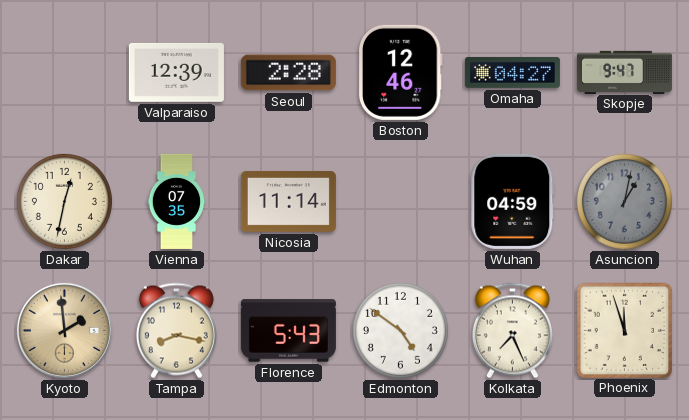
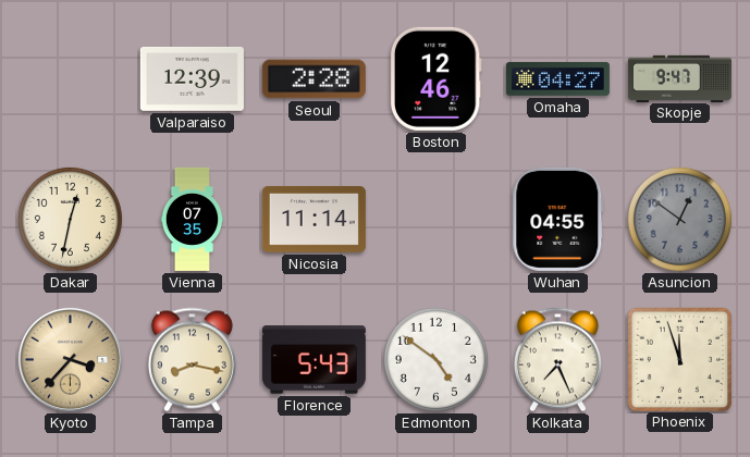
Wuhan: 04:59 -> 04:55
Asuncion: 1:02 -> 12:51
Kyoto: 1:59 -> 3:37
